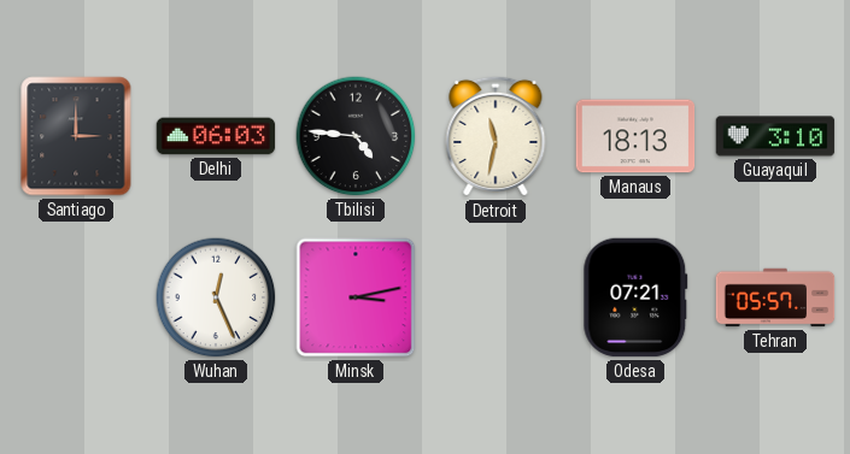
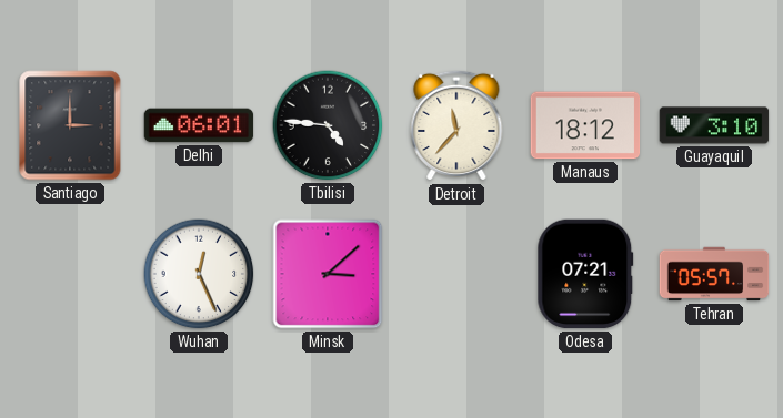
Delhi: 06:03 -> 06:01
Detroit: 11:32 -> 11:37
Manaus: 18:13 -> 18:12
Minsk: 3:13 -> 3:08
